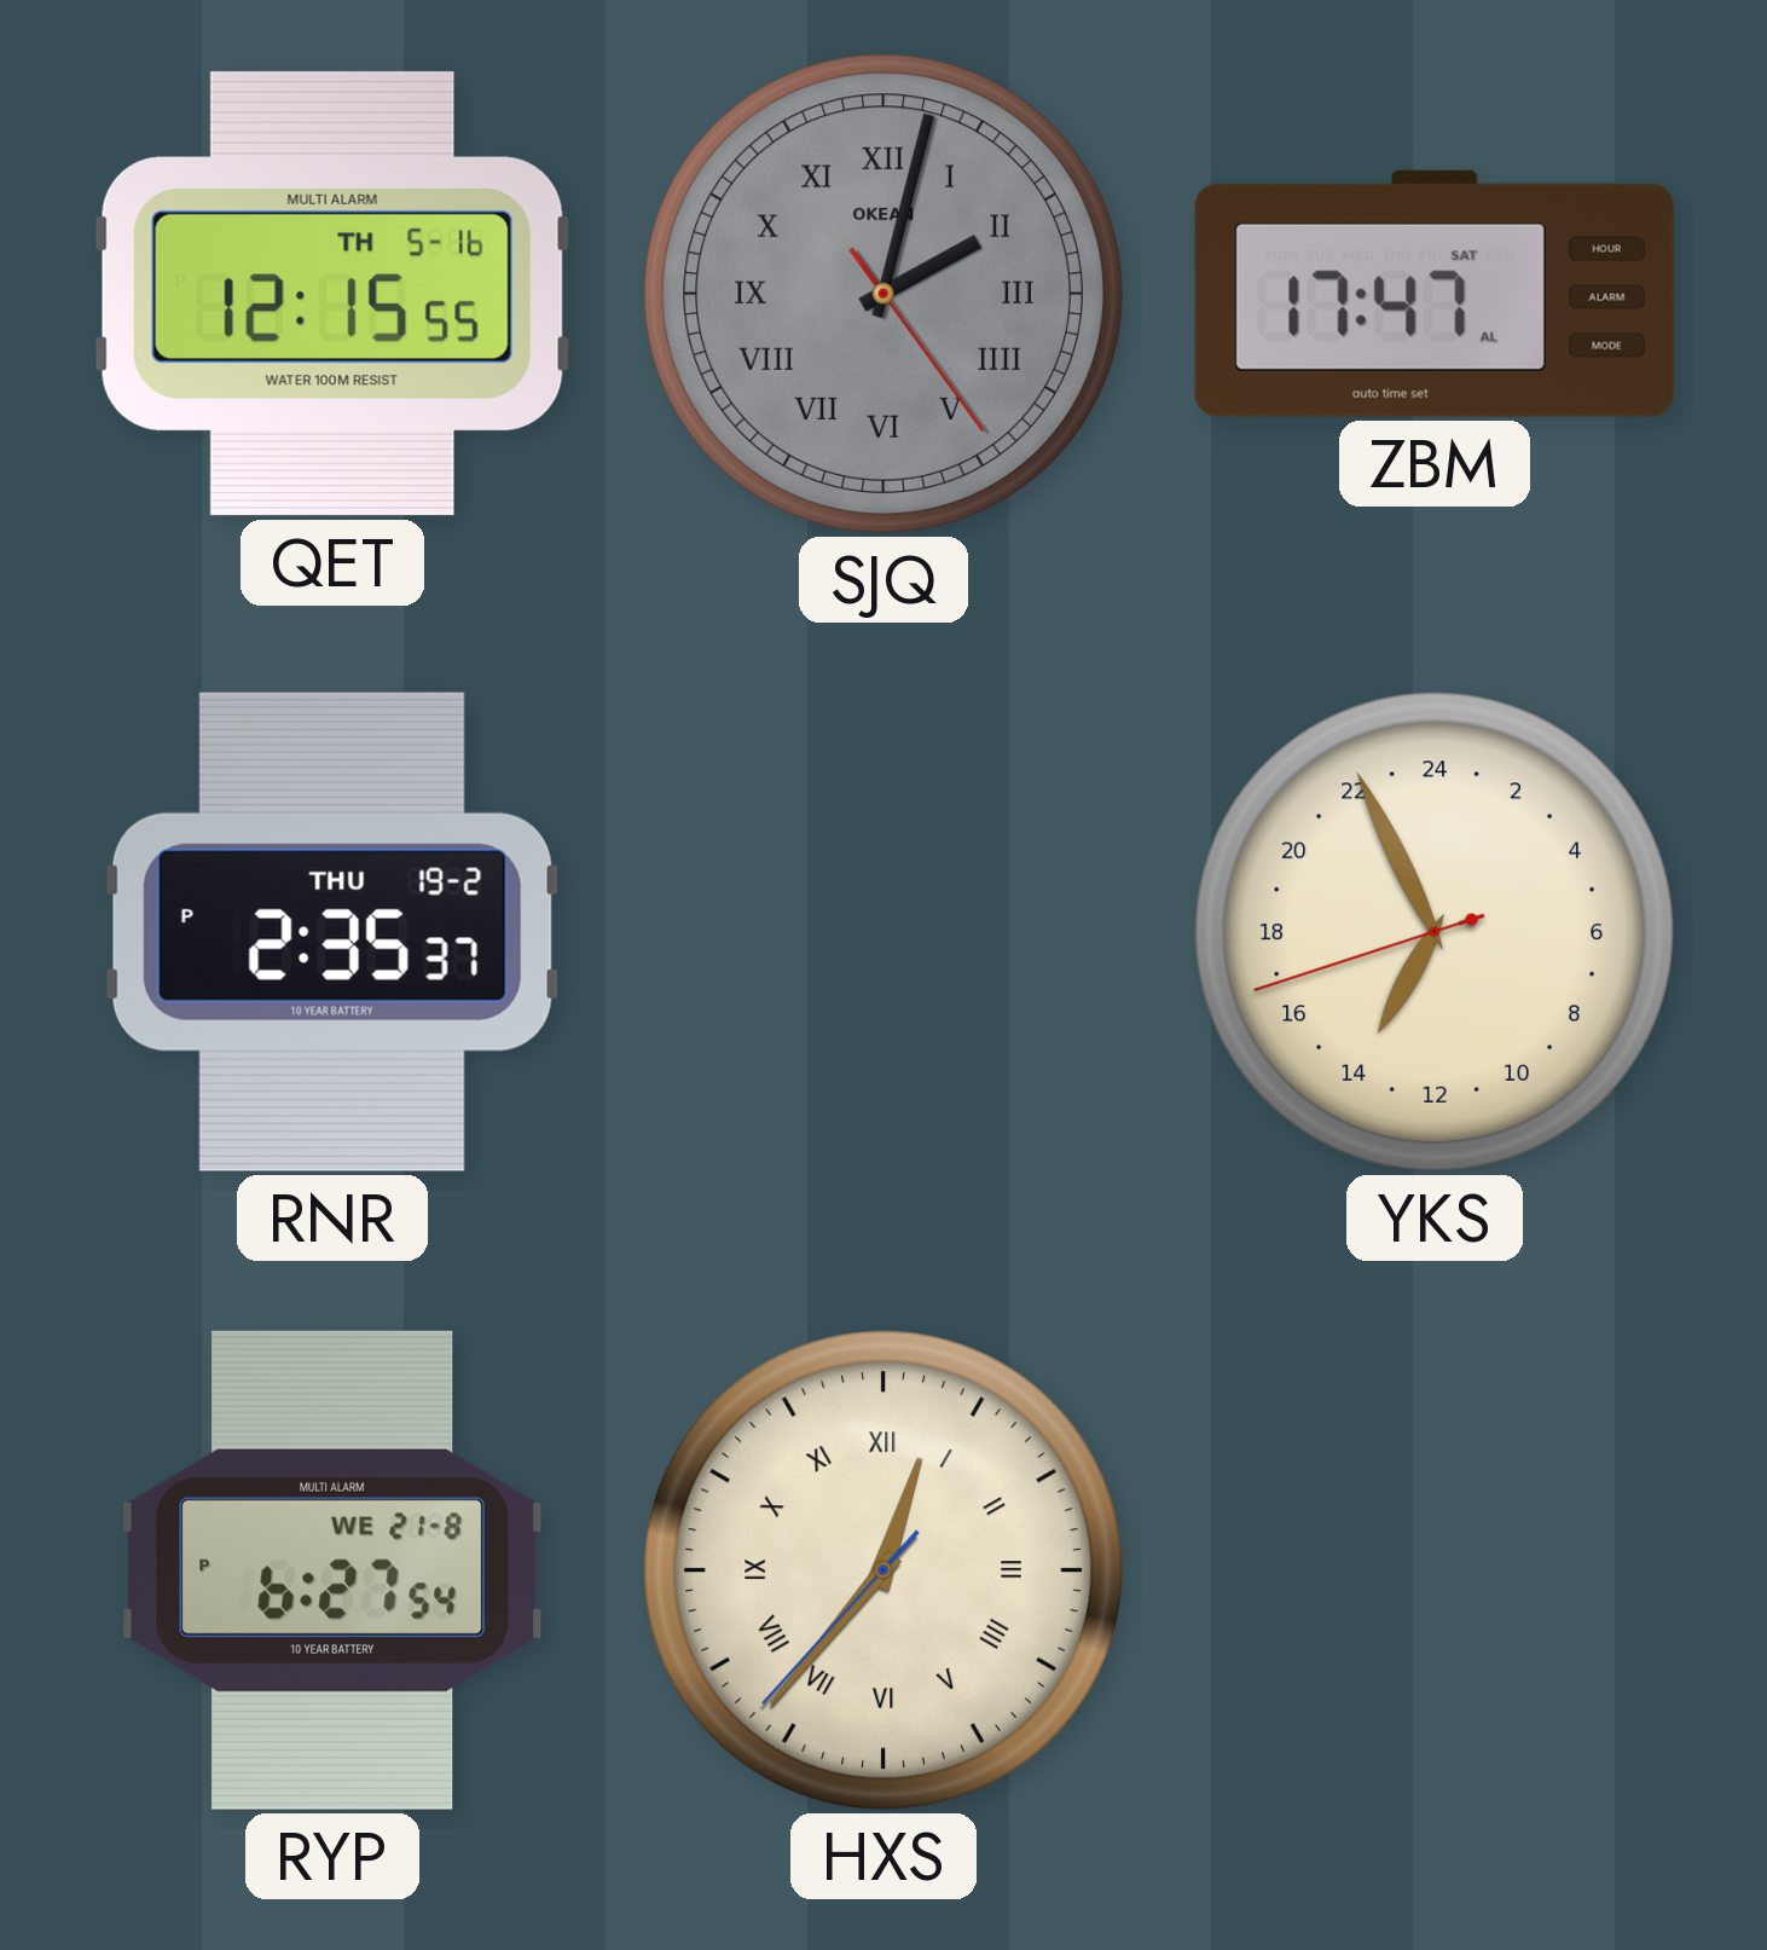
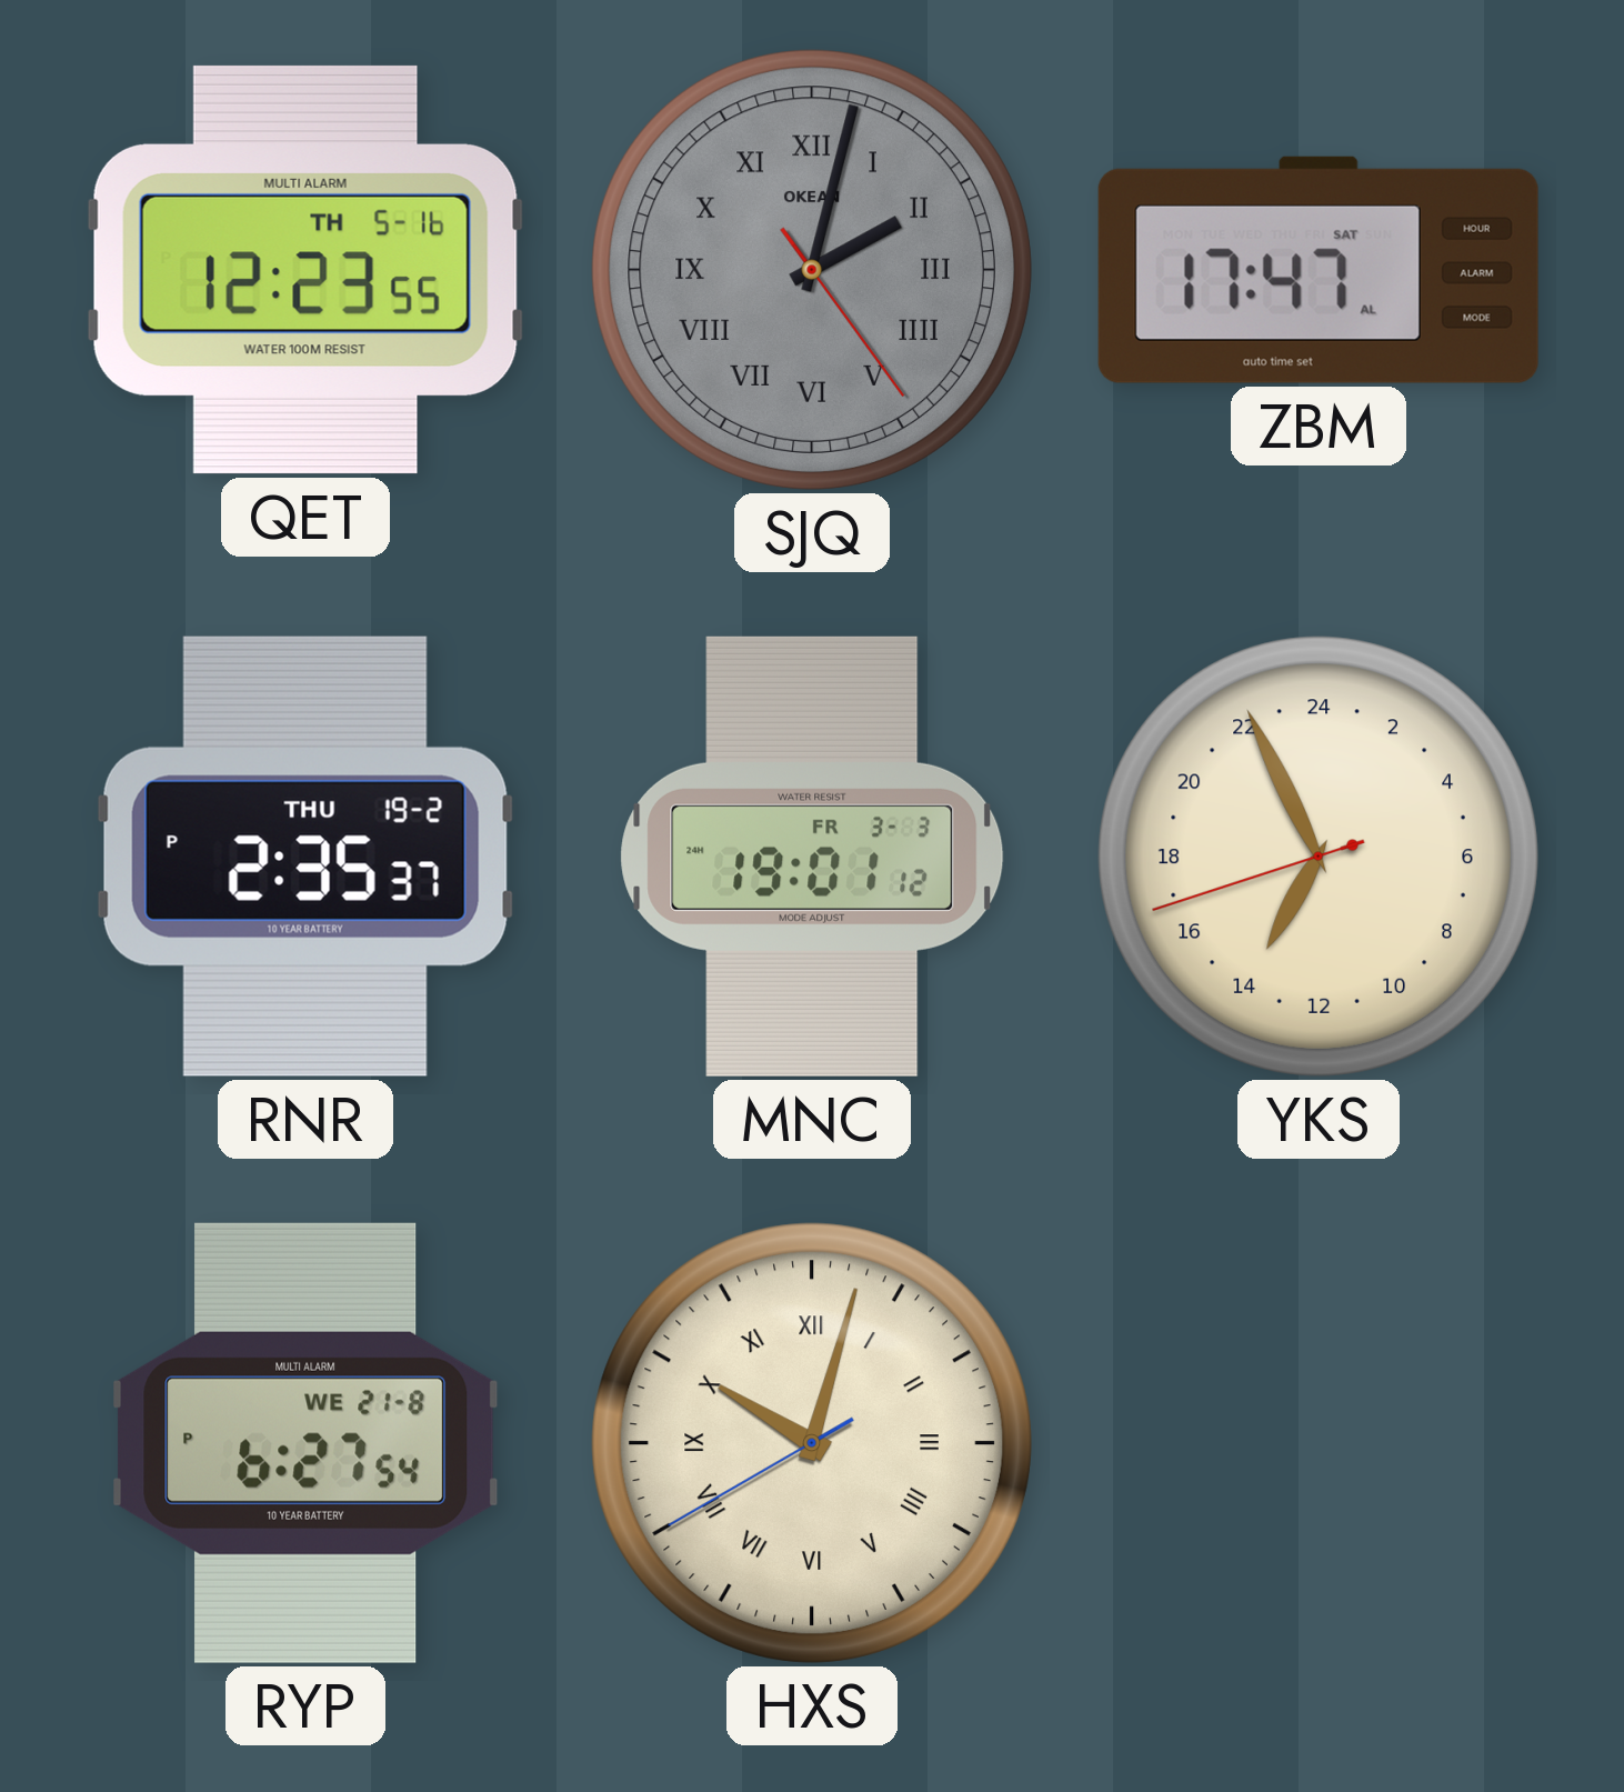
QET: 12:15 -> 12:23
MNC: none -> 19:01
HXS: 12:36 -> 10:02
